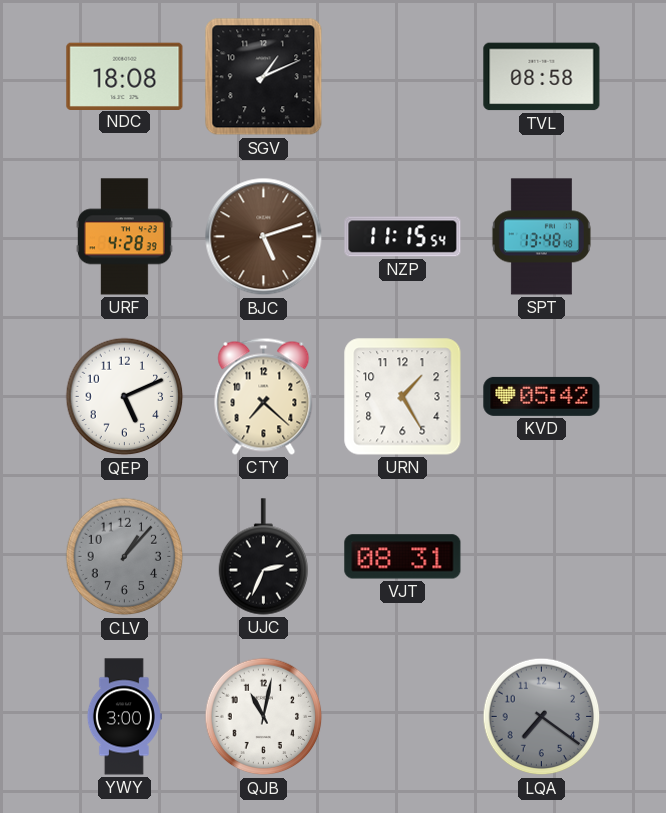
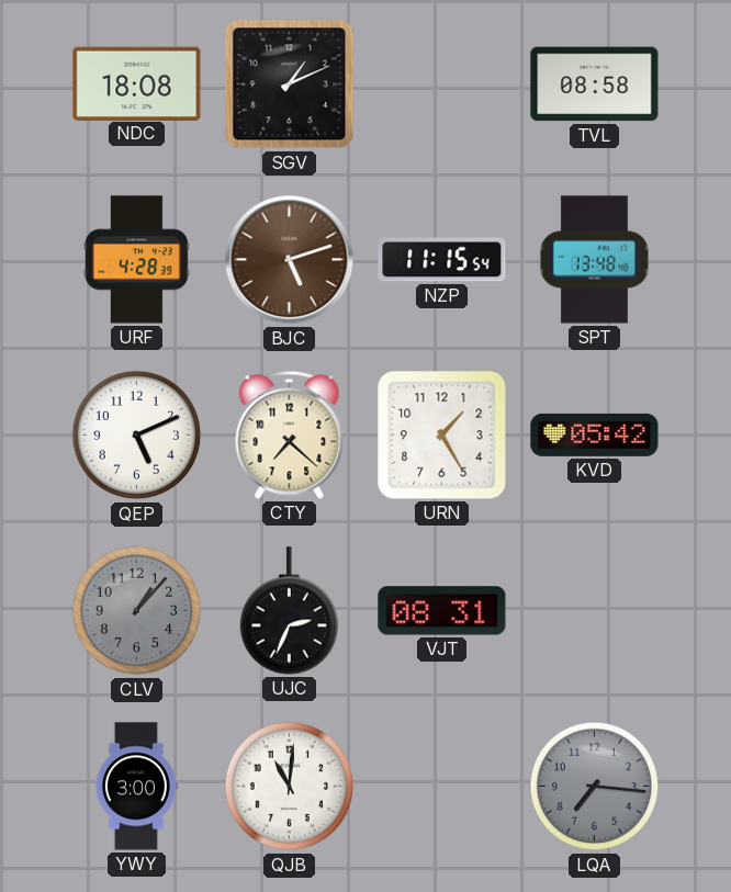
QJB: 11:02 -> 11:01
LQA: 7:21 -> 7:16
